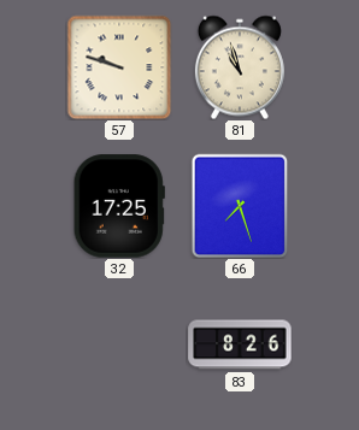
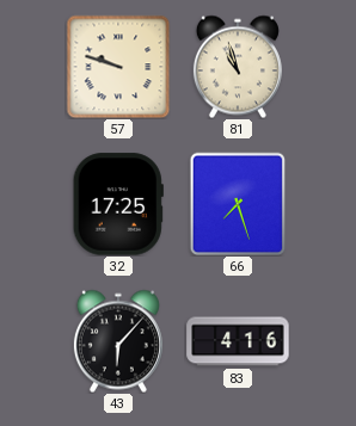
43: none -> 6:07
83: 8:26 -> 4:16
